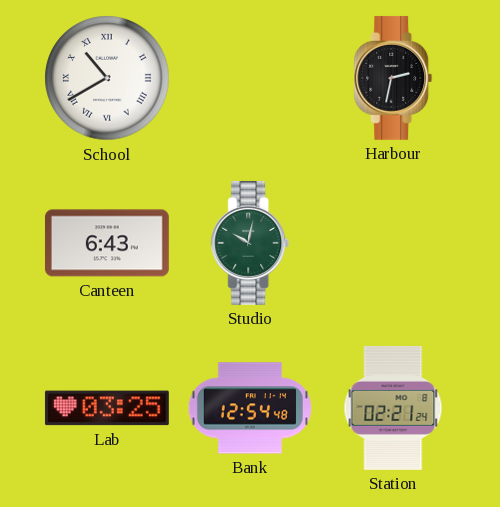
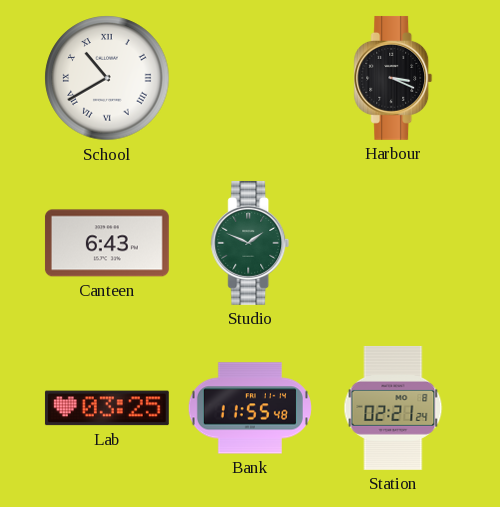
Harbour: 2:32 -> 3:19
Studio: 10:02 -> 1:49
Bank: 12:54 -> 11:55
